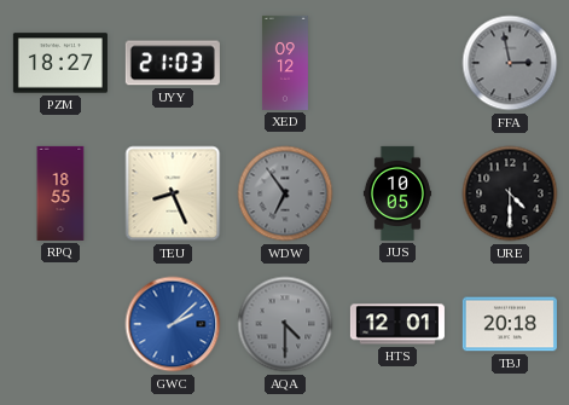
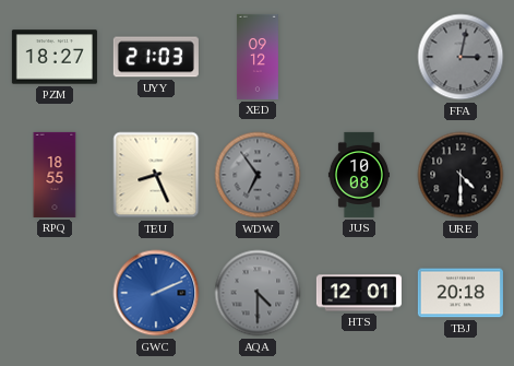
FFA: 2:58 -> 3:02
JUS: 10:05 -> 10:08
GWC: 2:08 -> 2:11
